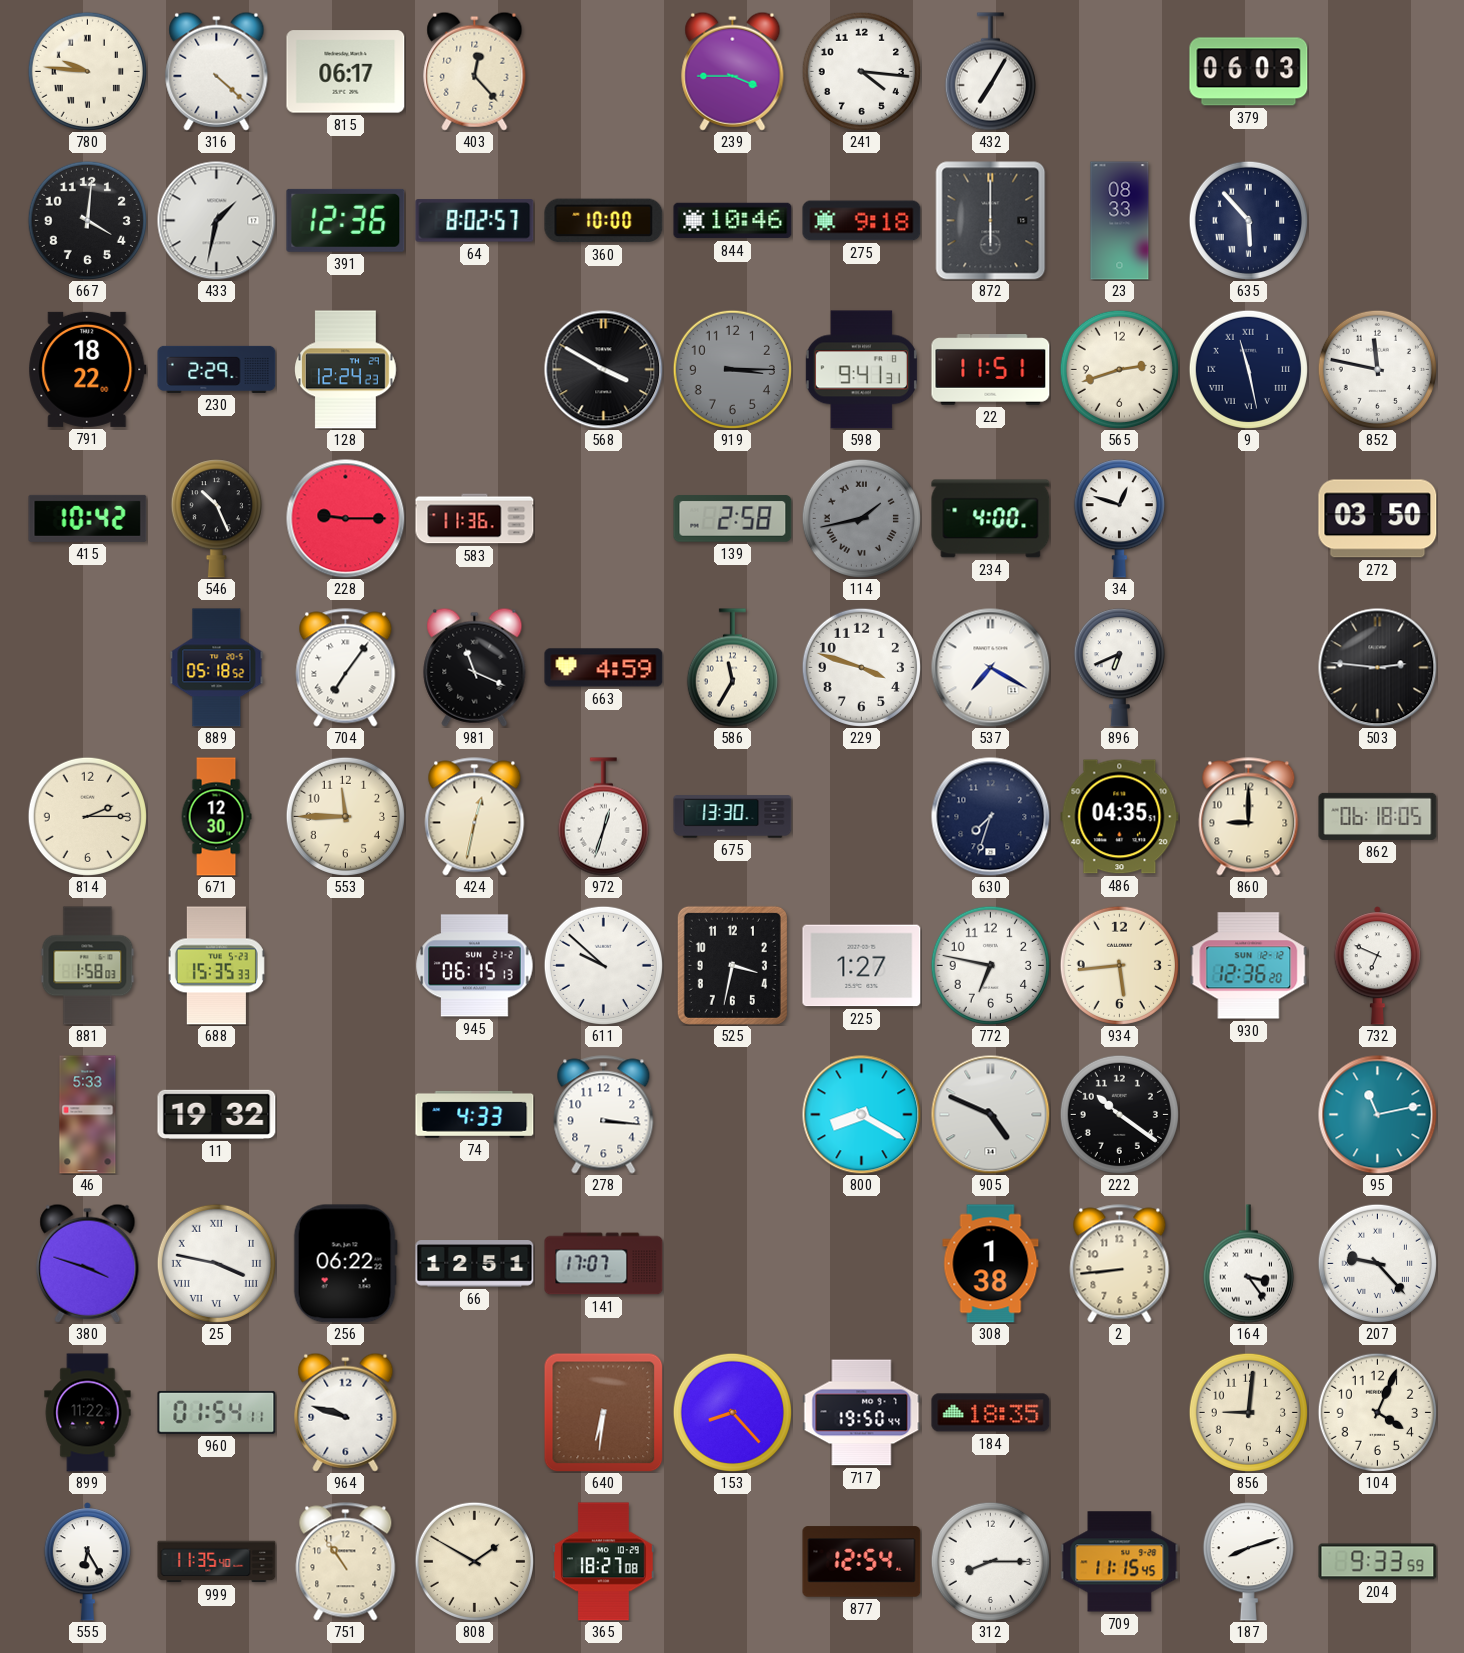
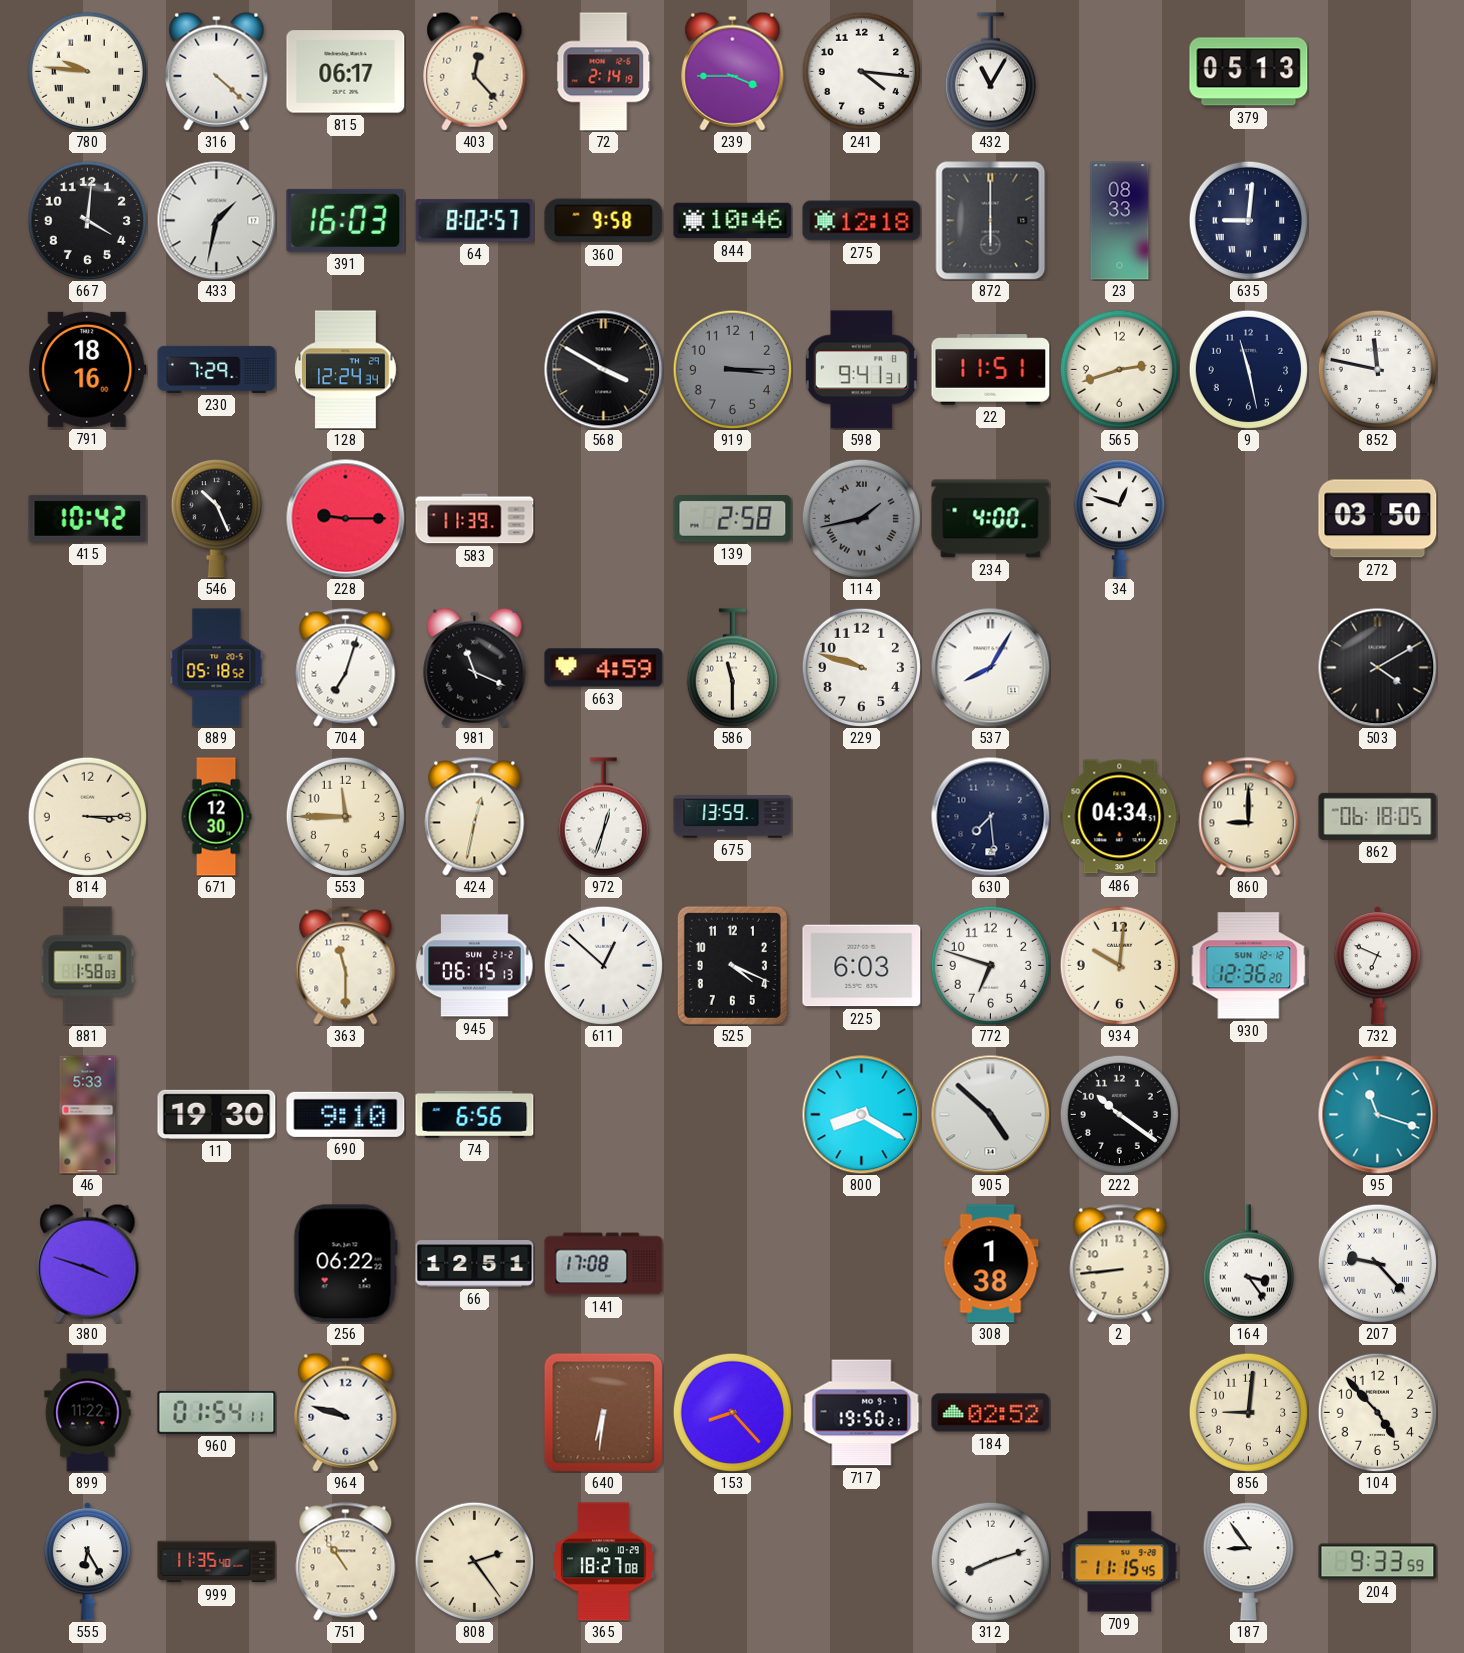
72: none -> 2:14
432: 7:05 -> 11:05
379: 06:03 -> 05:13
391: 12:36 -> 16:03
360: 10:00 -> 9:58
275: 9:18 -> 12:18
635: 5:53 -> 9:01
791: 18:22 -> 18:16
230: 2:29 -> 7:29
128: 12:24:23 -> 12:24:34
9 numerals: Roman -> Arabic
583: 11:36 -> 11:39
704: 7:06 -> 7:03
586: 11:35 -> 11:30
229: 3:48 -> 9:48
537: 7:20 -> 8:05
896: 6:41 -> none
503: 2:46 -> 4:10
814: 2:15 -> 3:15
675: 13:30 -> 13:59
630: 7:33 -> 7:29
486: 04:35 -> 04:34
688: 15:35 -> none
363: none -> 11:30
611: 9:52 -> 12:52
525: 3:32 -> 4:19
225: 1:27 -> 6:03
772: 6:47 -> 6:48
934: 5:44 -> 10:01
11: 19:32 -> 19:30
690: none -> 9:10
74: 4:33 -> 6:56
278: 3:16 -> none
905: 4:49 -> 4:52
95: 11:13 -> 11:18
25: 3:47 -> none
141: 17:07 -> 17:08
717: 19:50:44 -> 19:50:21
184: 18:35 -> 02:52
104: 4:04 -> 4:53
808: 1:50 -> 2:24
877: 12:54 -> none
312: 8:15 -> 8:12
187: 8:12 -> 8:54
